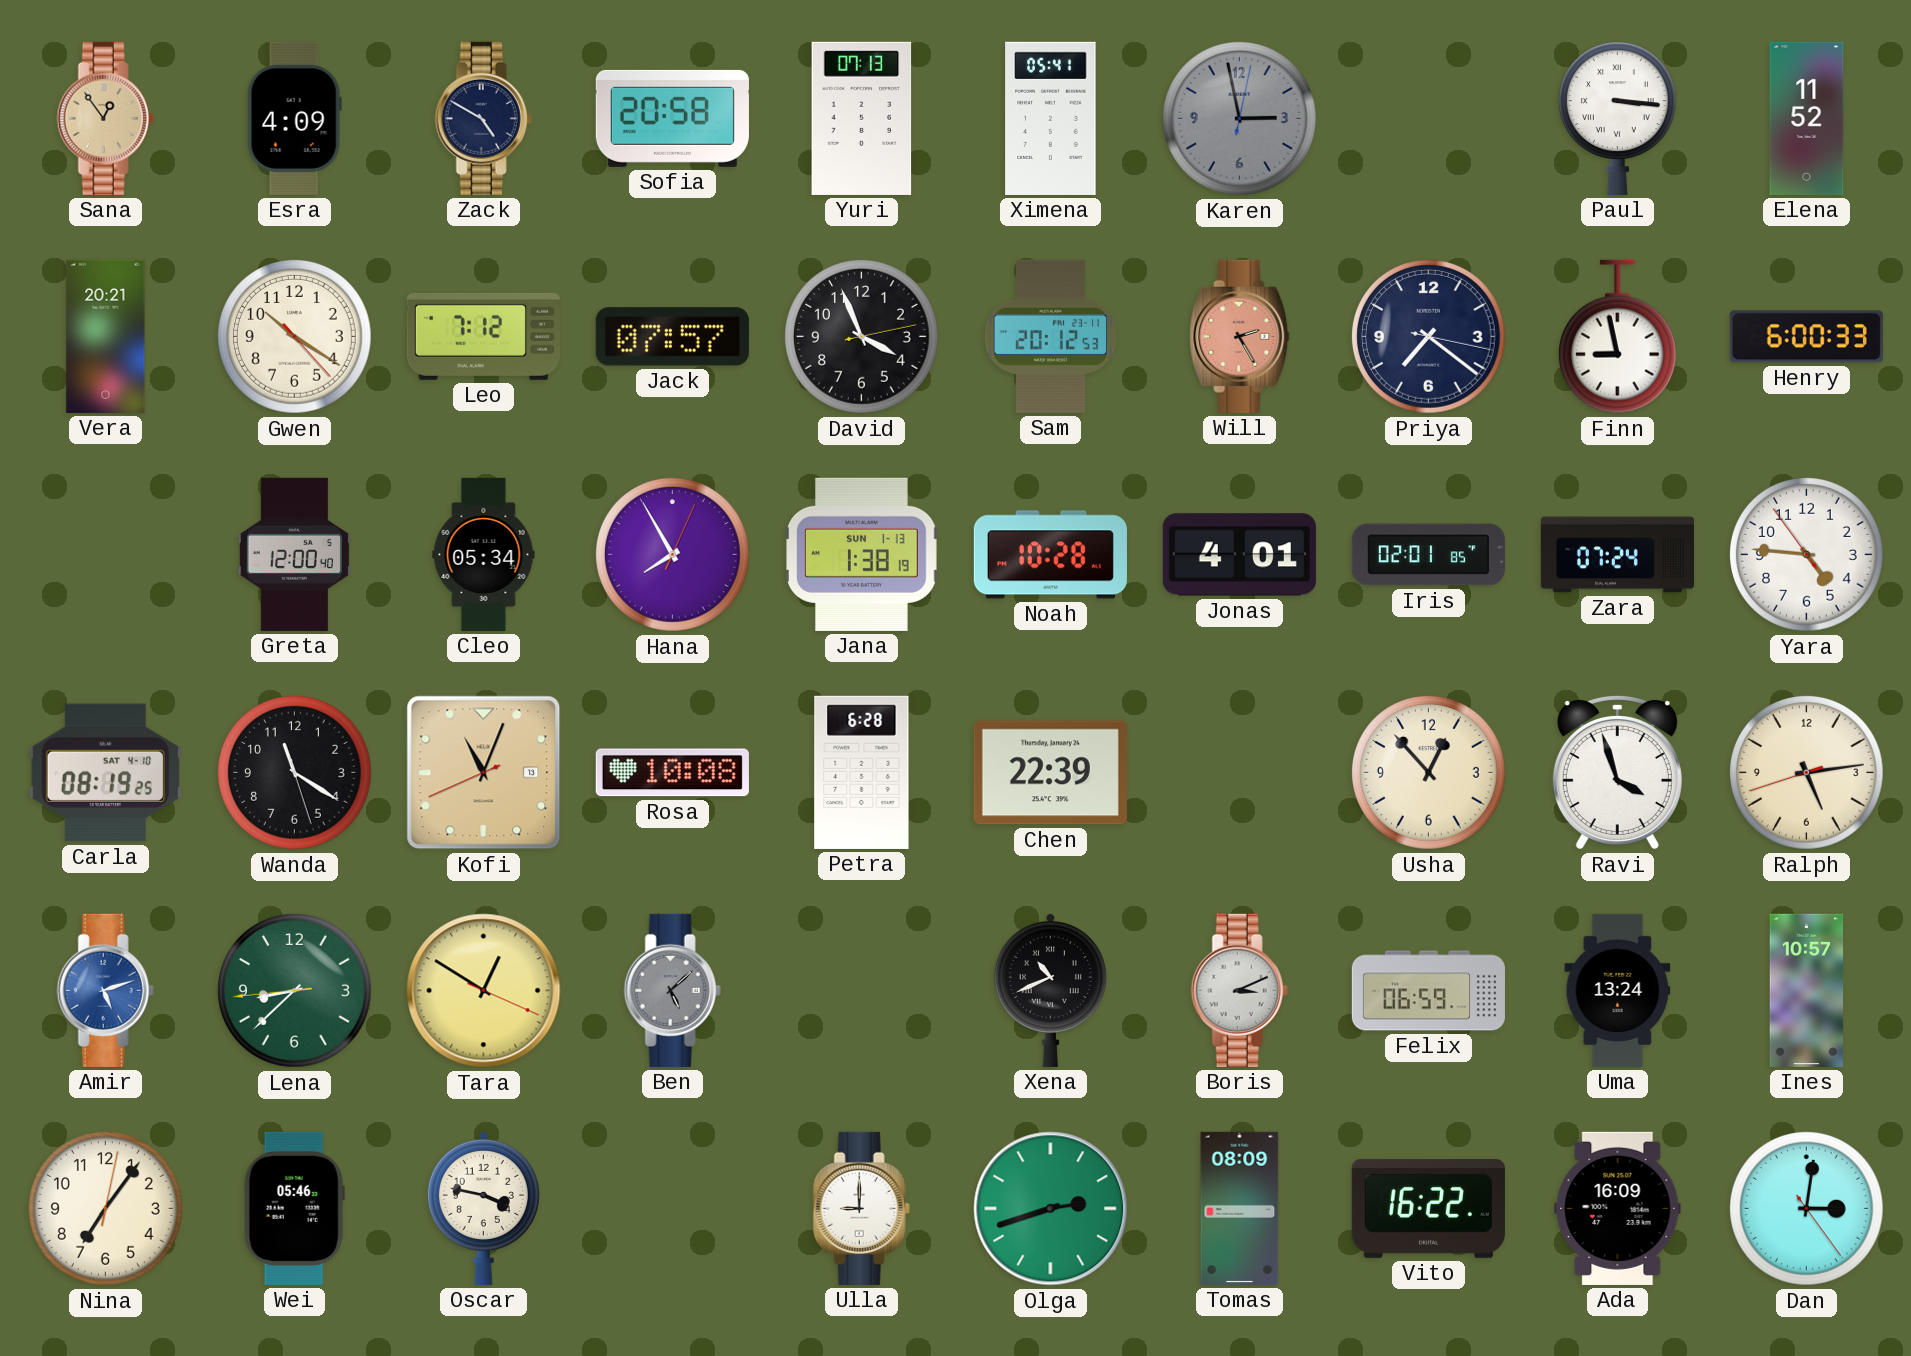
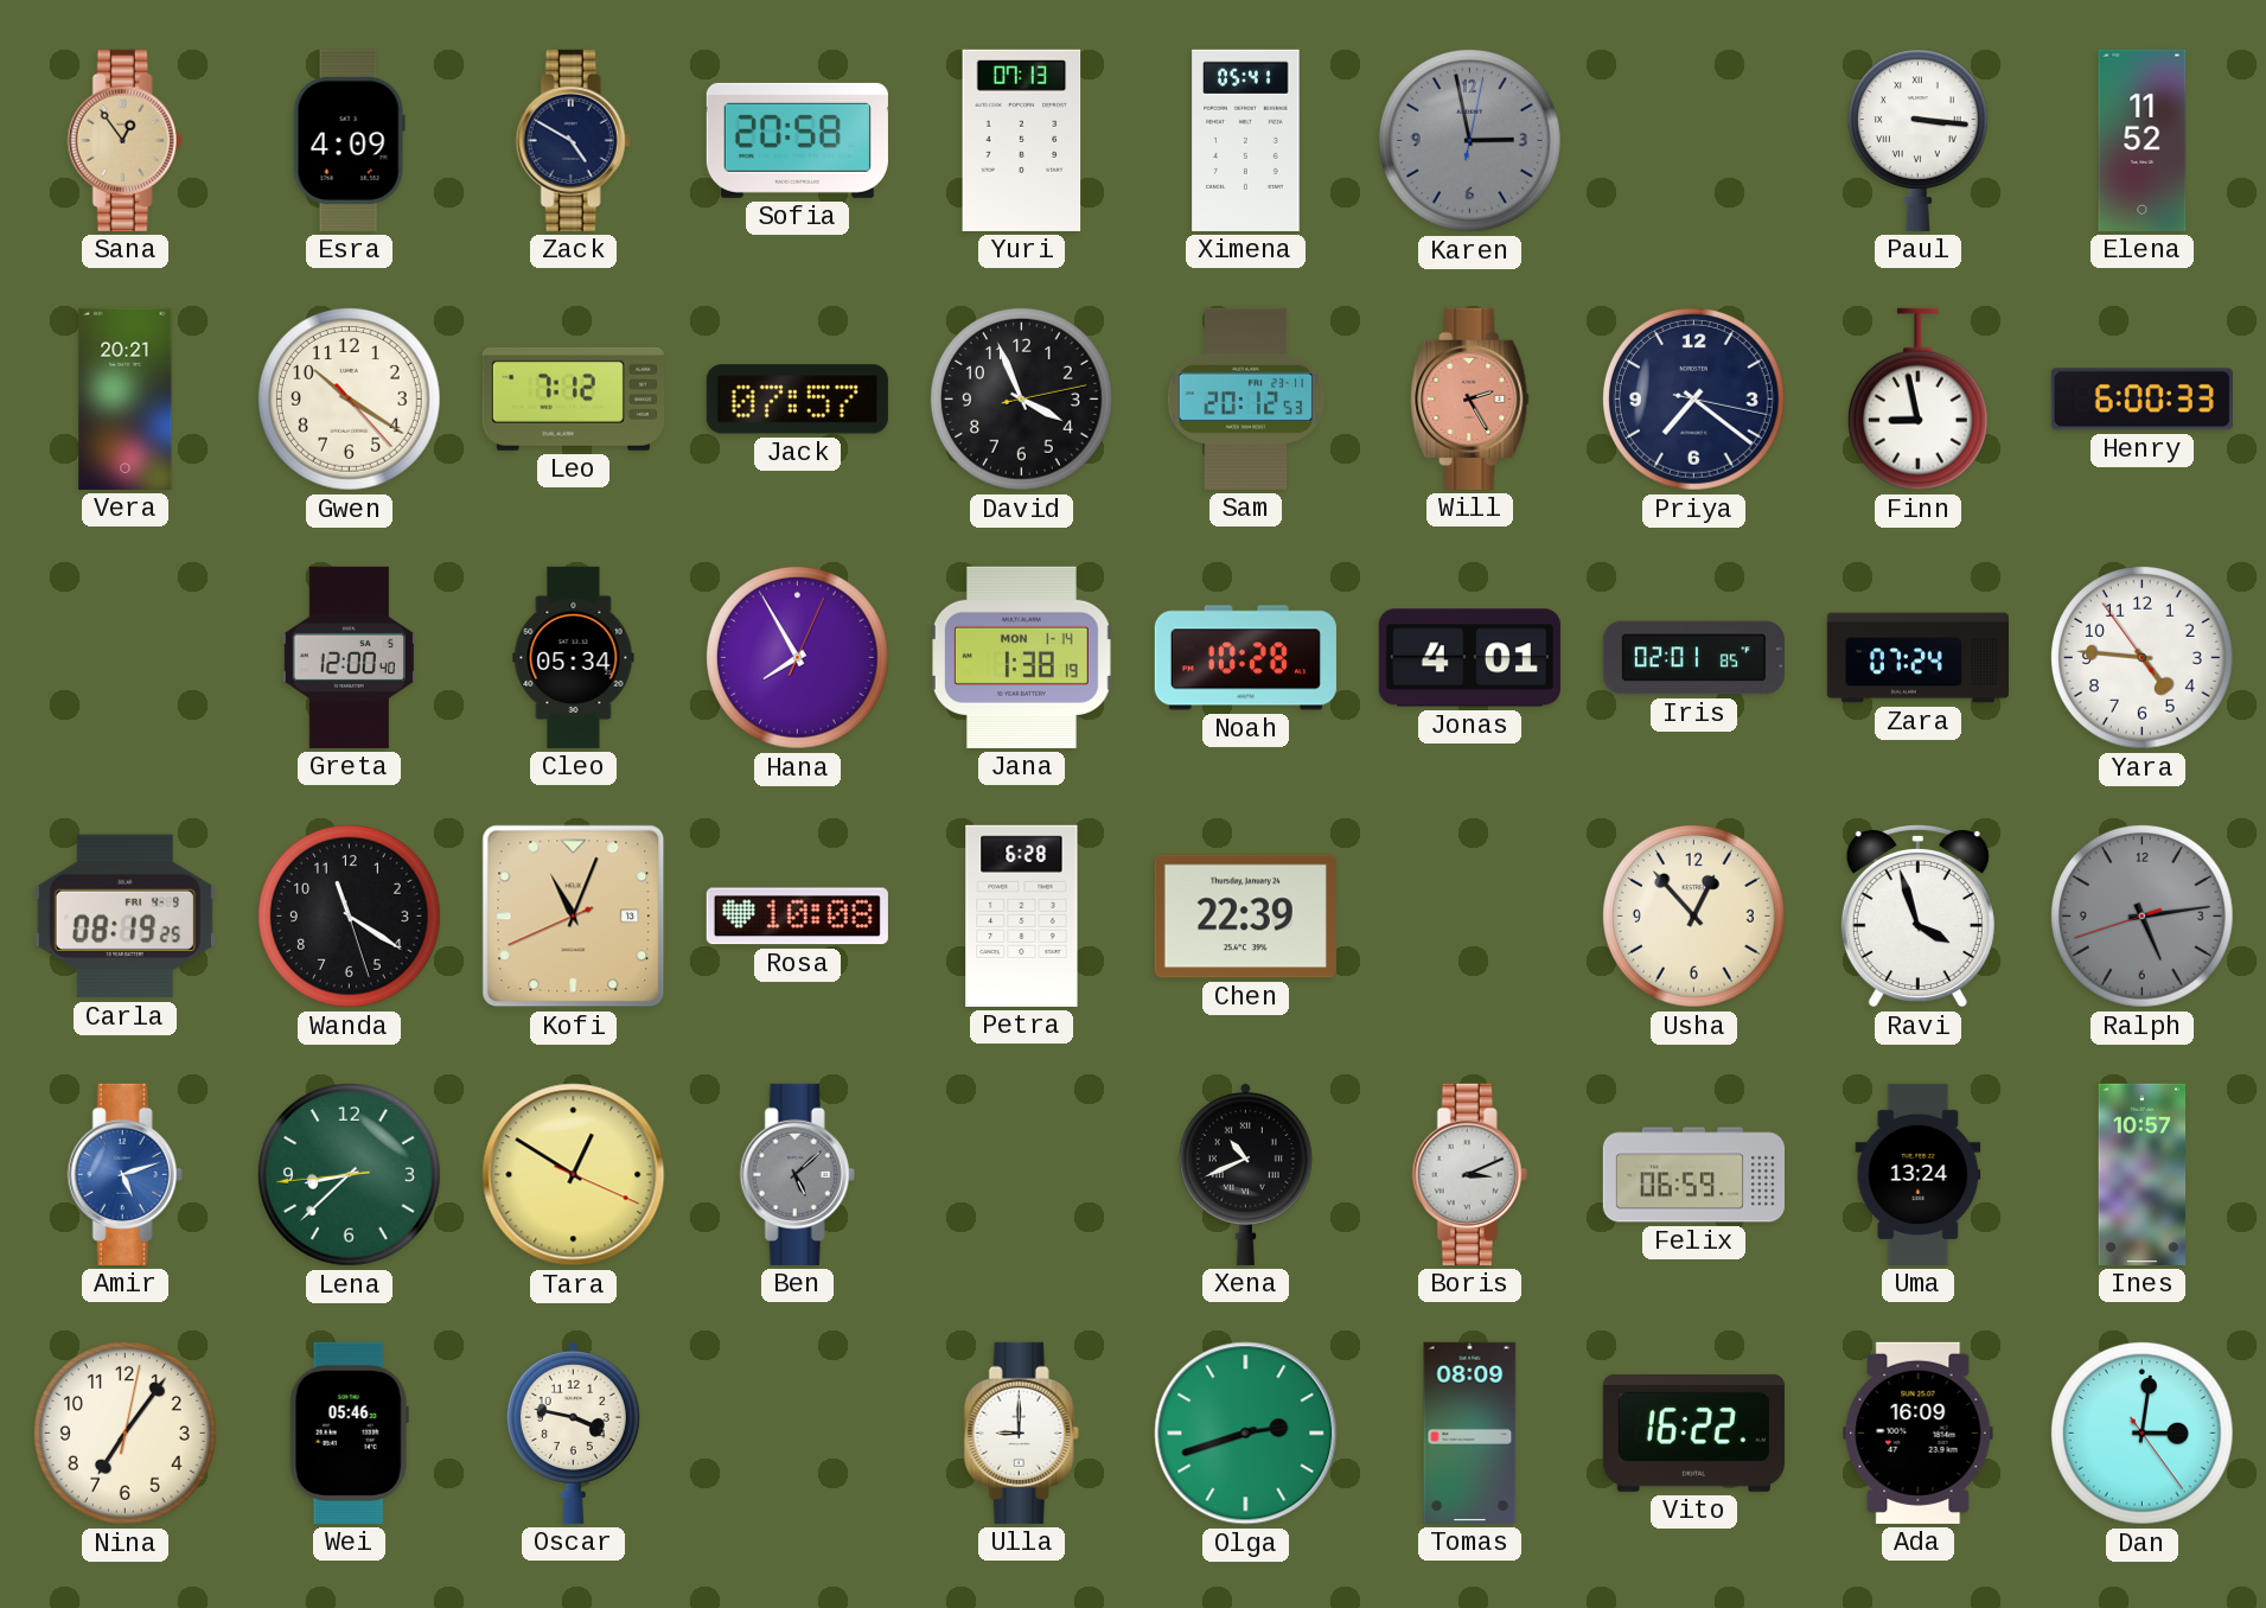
Jana date: SUN 1-13 -> MON 1-14
Carla date: SAT 4-10 -> FRI 4-9
Ralph dial: cream -> grey
